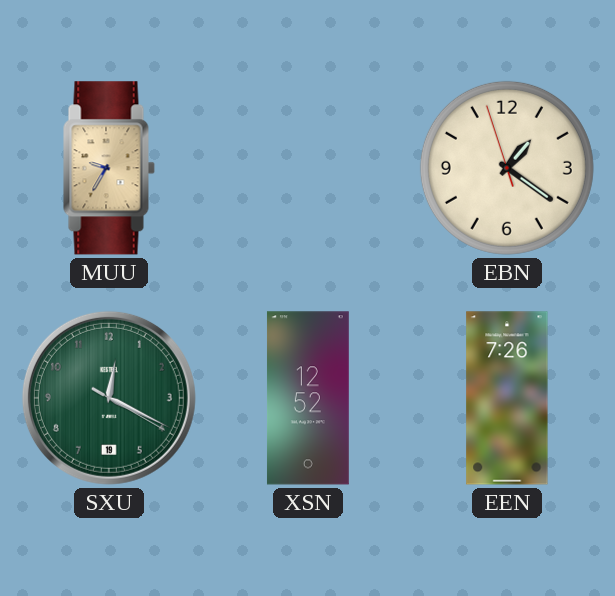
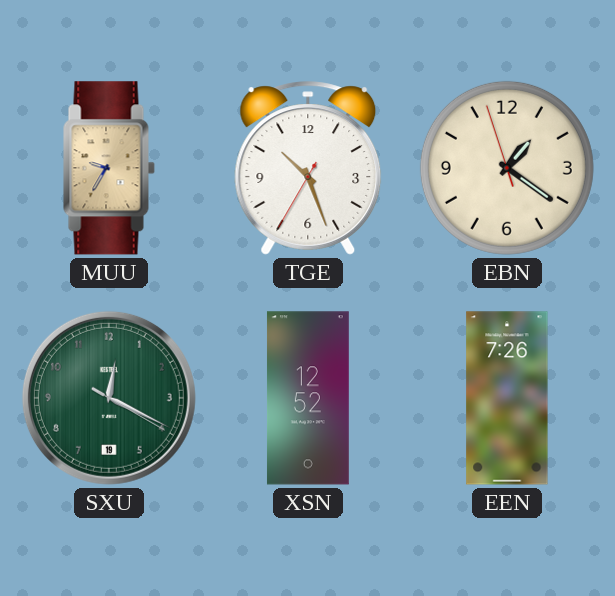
TGE: none -> 10:26
